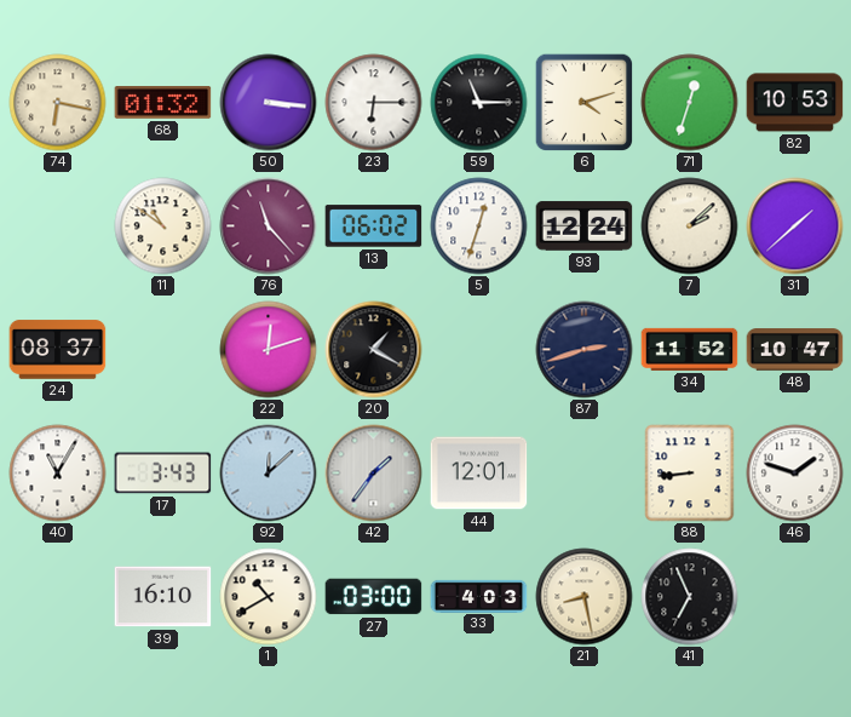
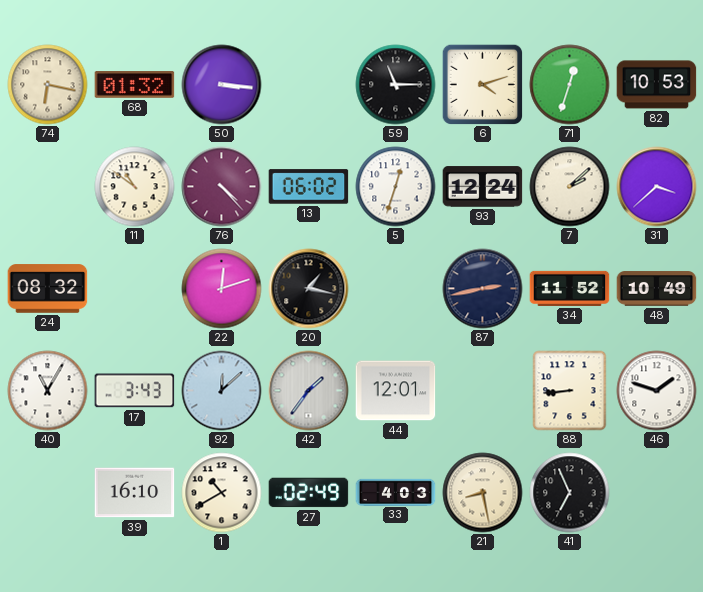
23: 6:15 -> none
76: 11:23 -> 4:23
31: 1:38 -> 3:38
24: 08:37 -> 08:32
20: 1:20 -> 1:17
87: 2:42 -> 2:43
48: 10:47 -> 10:49
27: 03:00 -> 02:49
